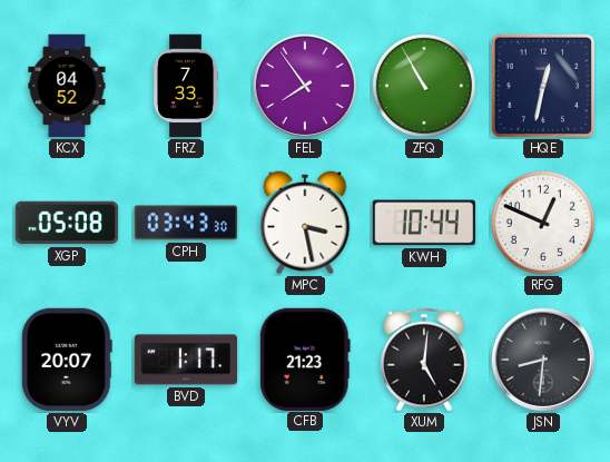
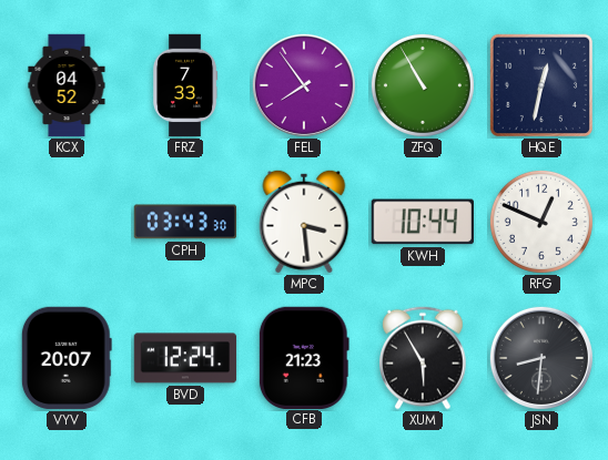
XGP: 05:08 -> none
MPC: 3:28 -> 3:29
BVD: 1:17 -> 12:24
XUM: 5:01 -> 5:55
